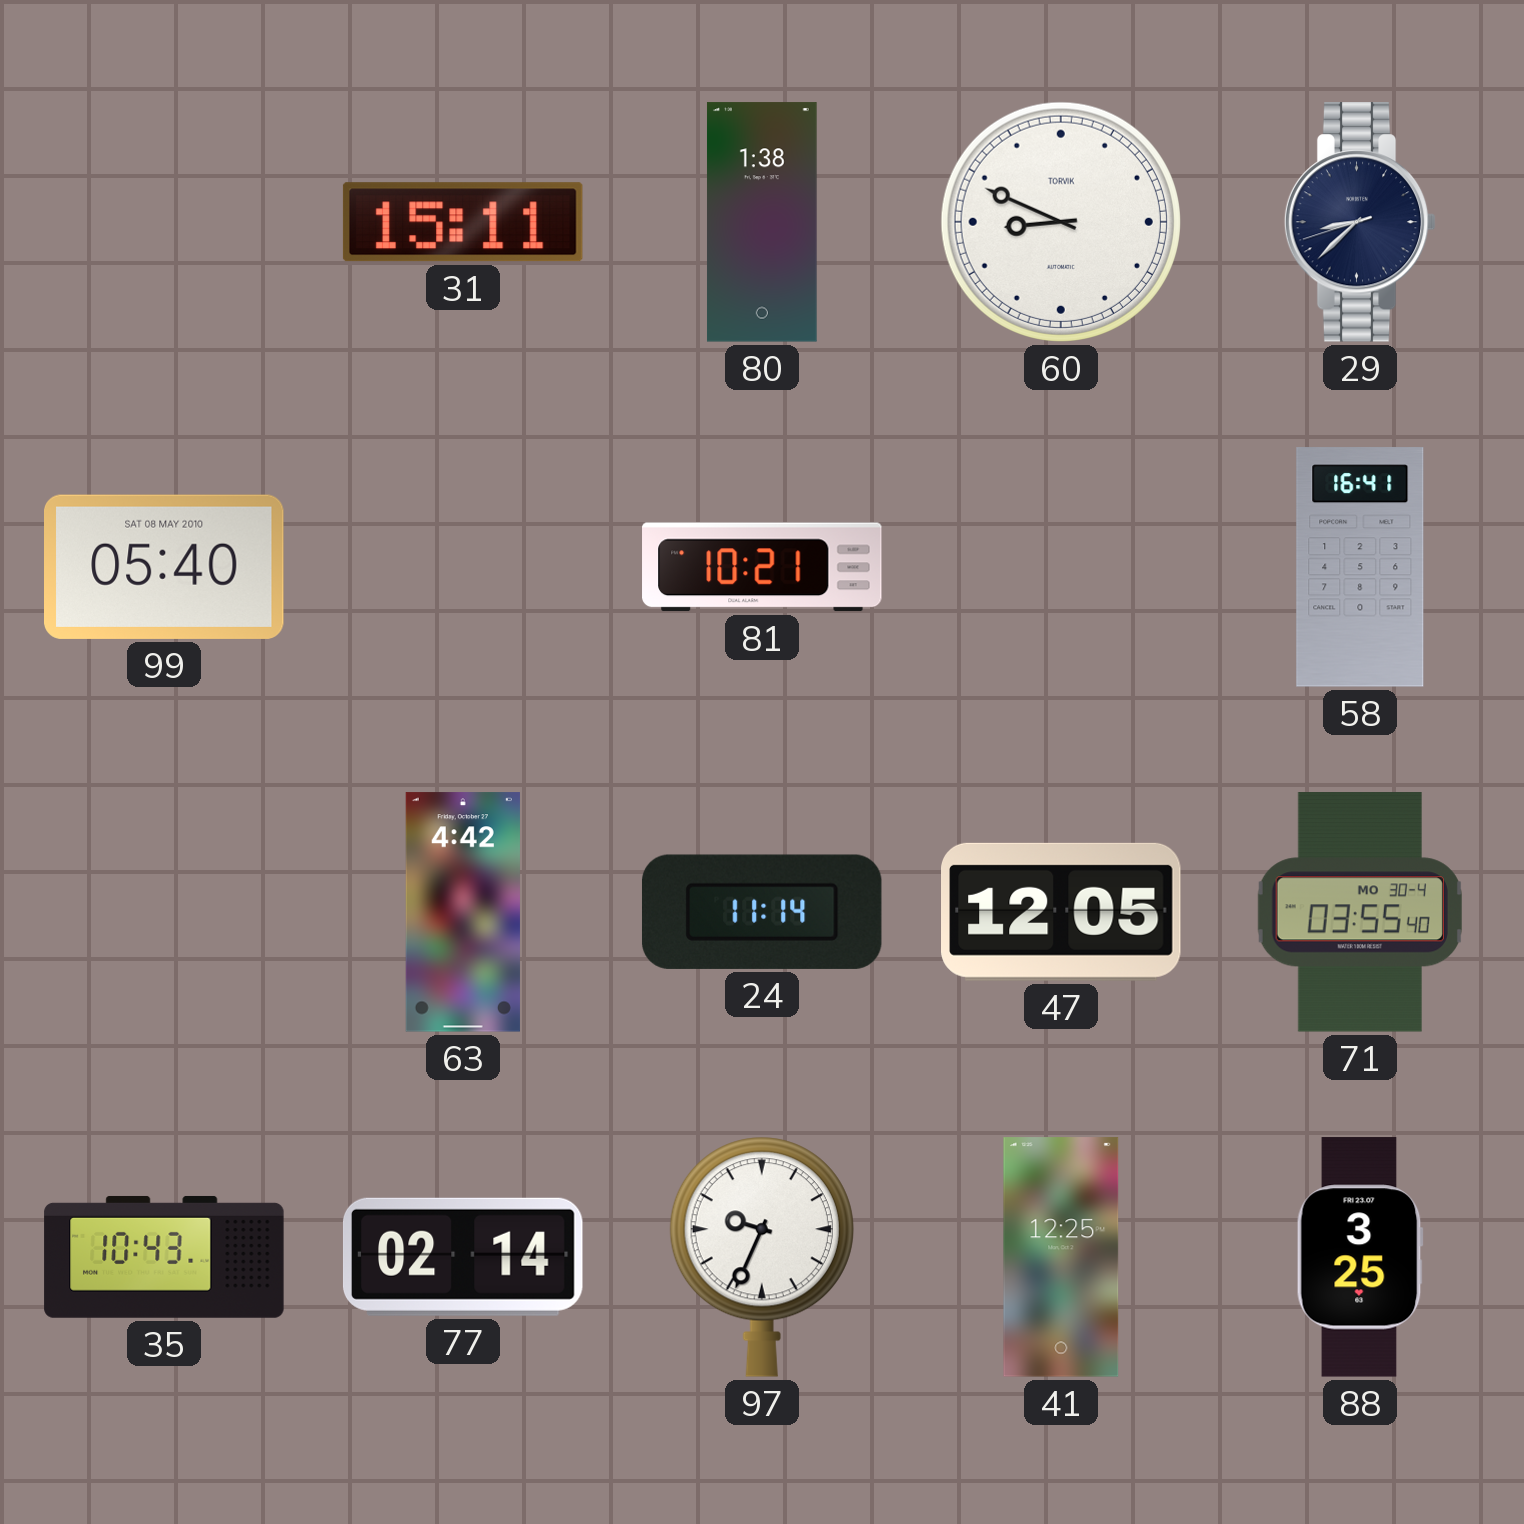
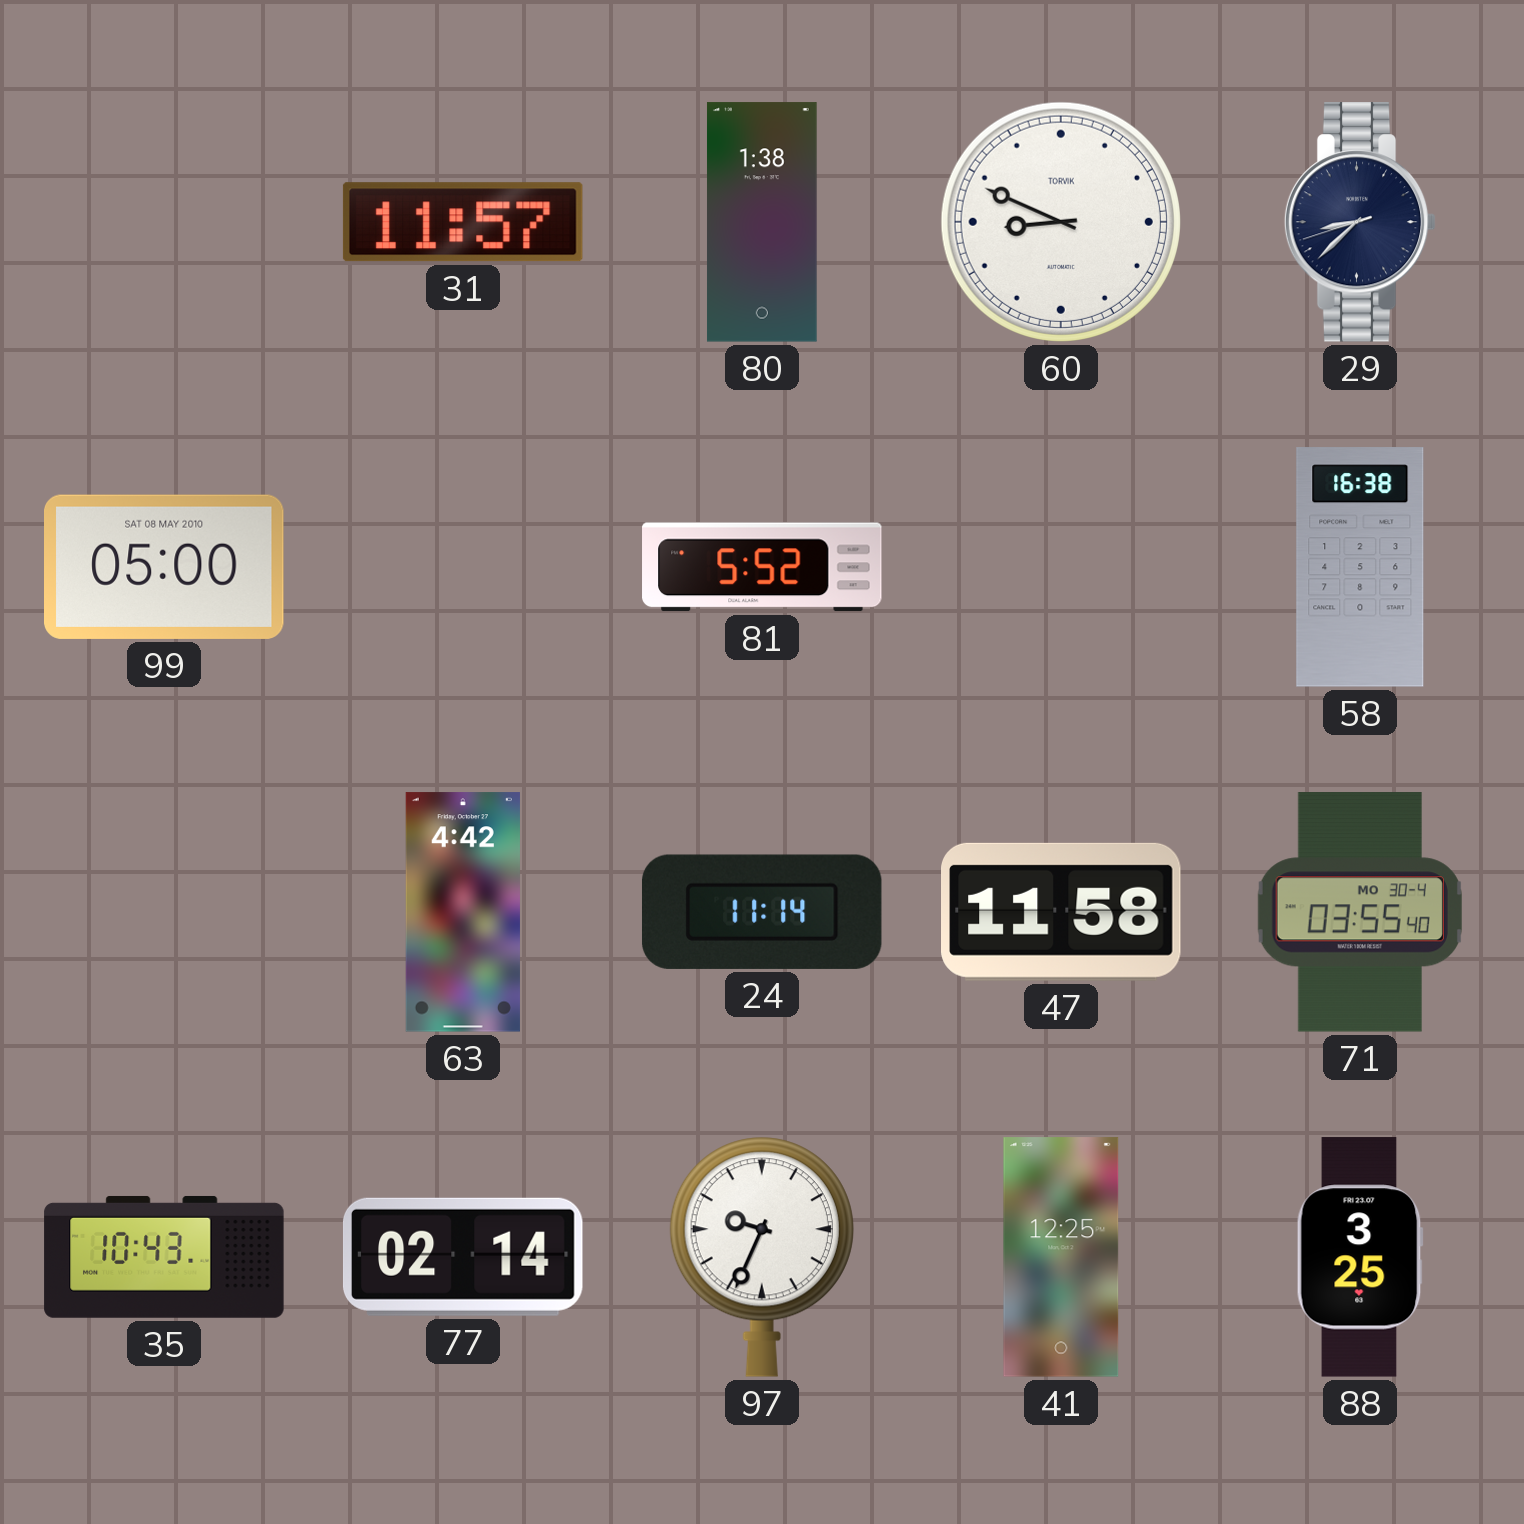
31: 15:11 -> 11:57
99: 05:40 -> 05:00
81: 10:21 -> 5:52
58: 16:41 -> 16:38
47: 12:05 -> 11:58
